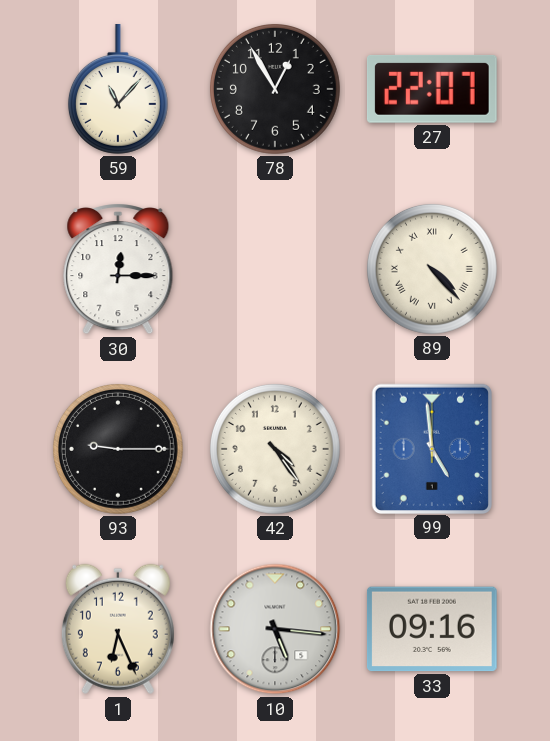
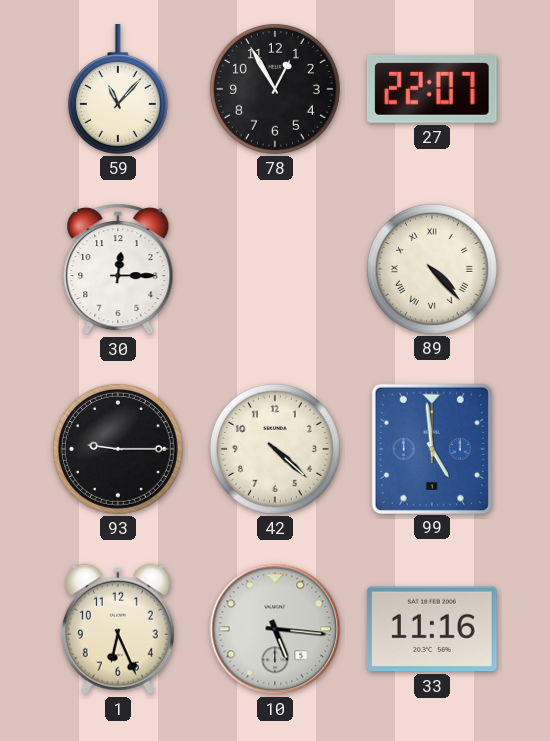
42: 4:24 -> 4:22
33: 09:16 -> 11:16
